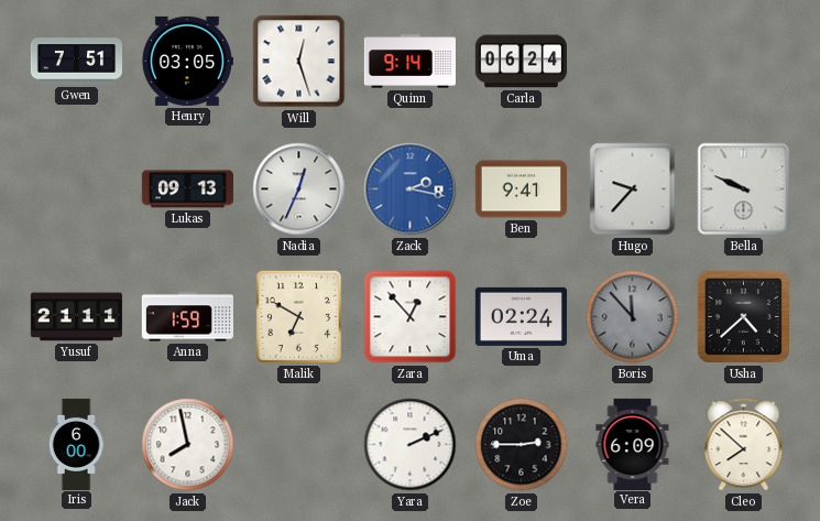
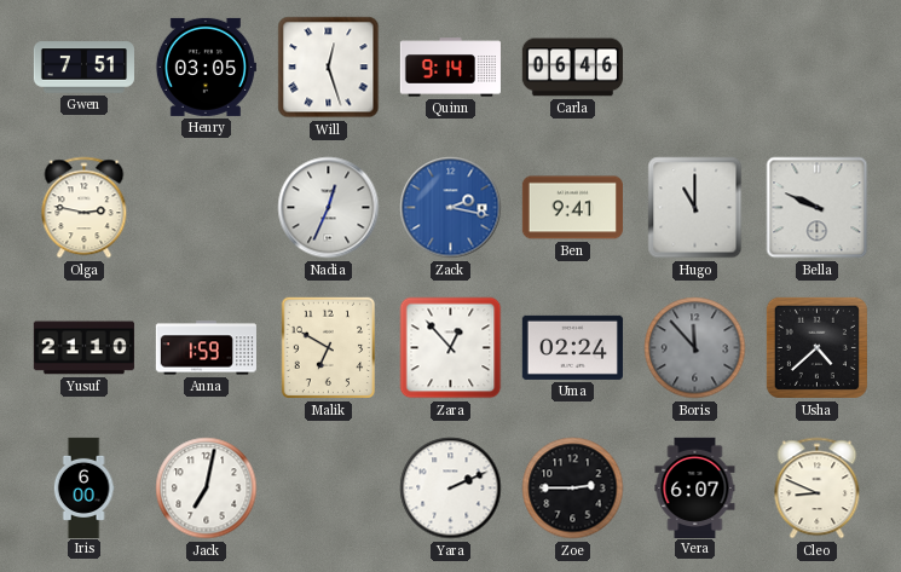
Carla: 06:24 -> 06:46
Olga: none -> 2:47
Lukas: 09:13 -> none
Hugo: 9:37 -> 11:00
Yusuf: 21:11 -> 21:10
Jack: 7:58 -> 7:02
Vera: 6:09 -> 6:07
Cleo: 7:52 -> 8:49
